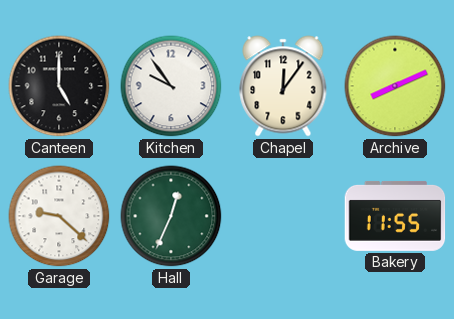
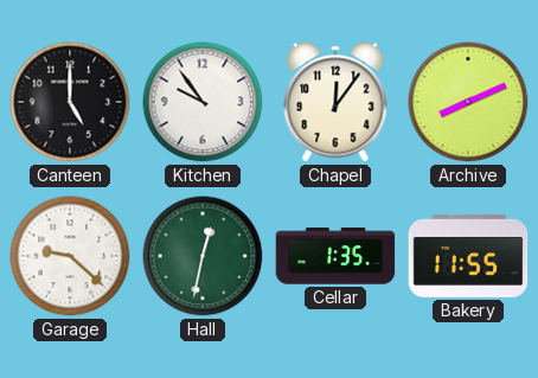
Hall: 12:34 -> 12:32
Cellar: none -> 1:35
